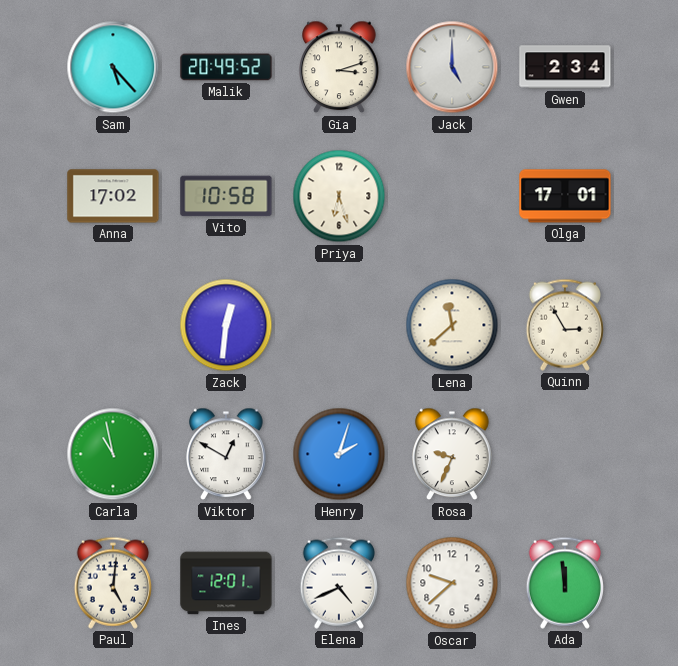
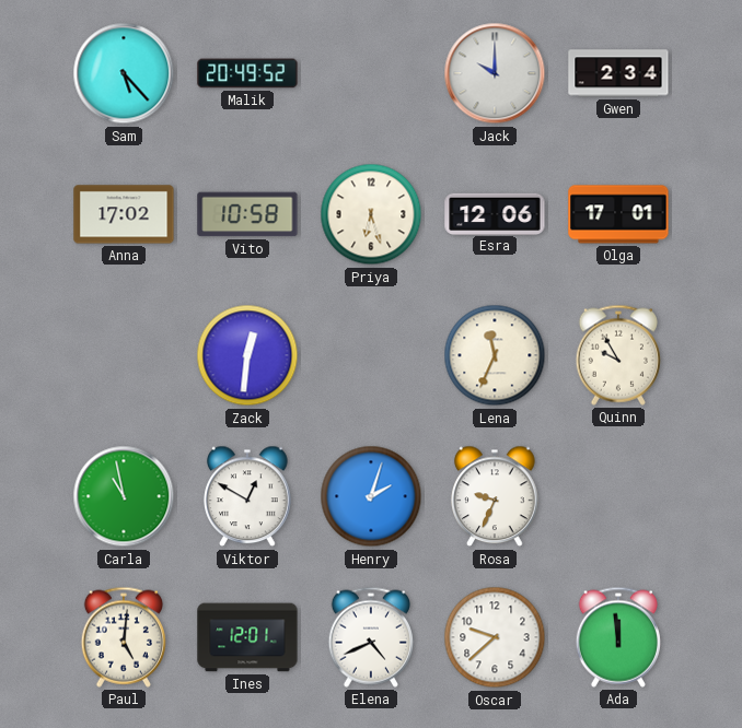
Gia: 3:12 -> none
Jack: 5:00 -> 10:00
Esra: none -> 12:06
Lena: 11:38 -> 11:34
Quinn: 2:55 -> 9:55
